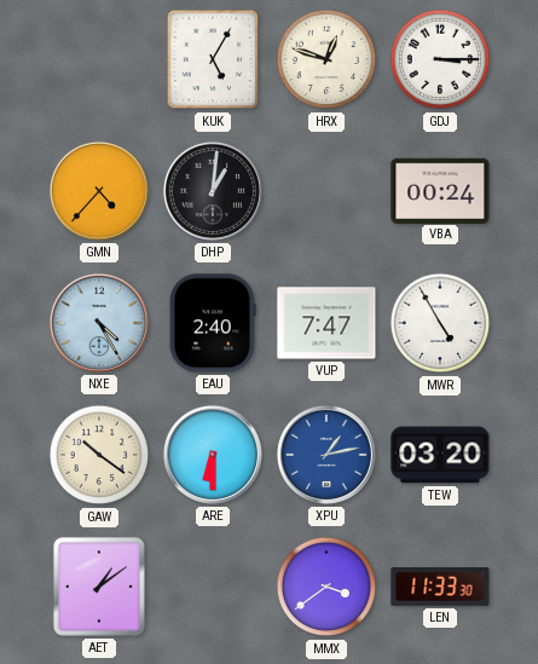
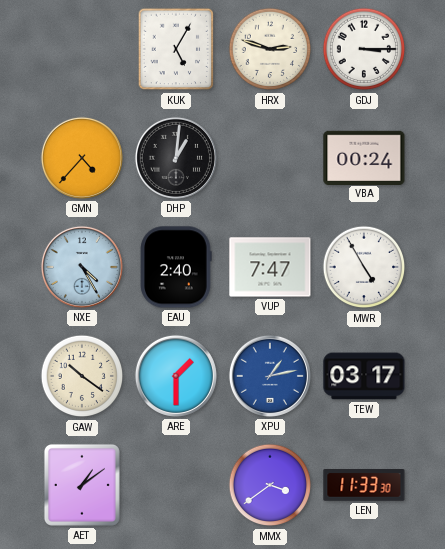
HRX: 12:48 -> 2:48
ARE: 6:30 -> 1:30
TEW: 03:20 -> 03:17
